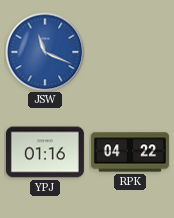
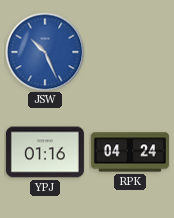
JSW: 11:19 -> 10:26
RPK: 04:22 -> 04:24
